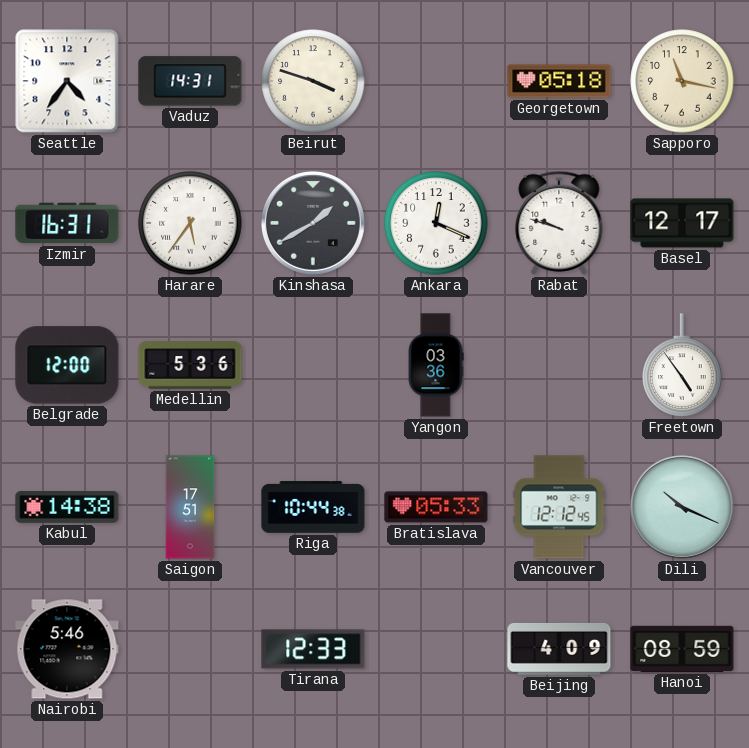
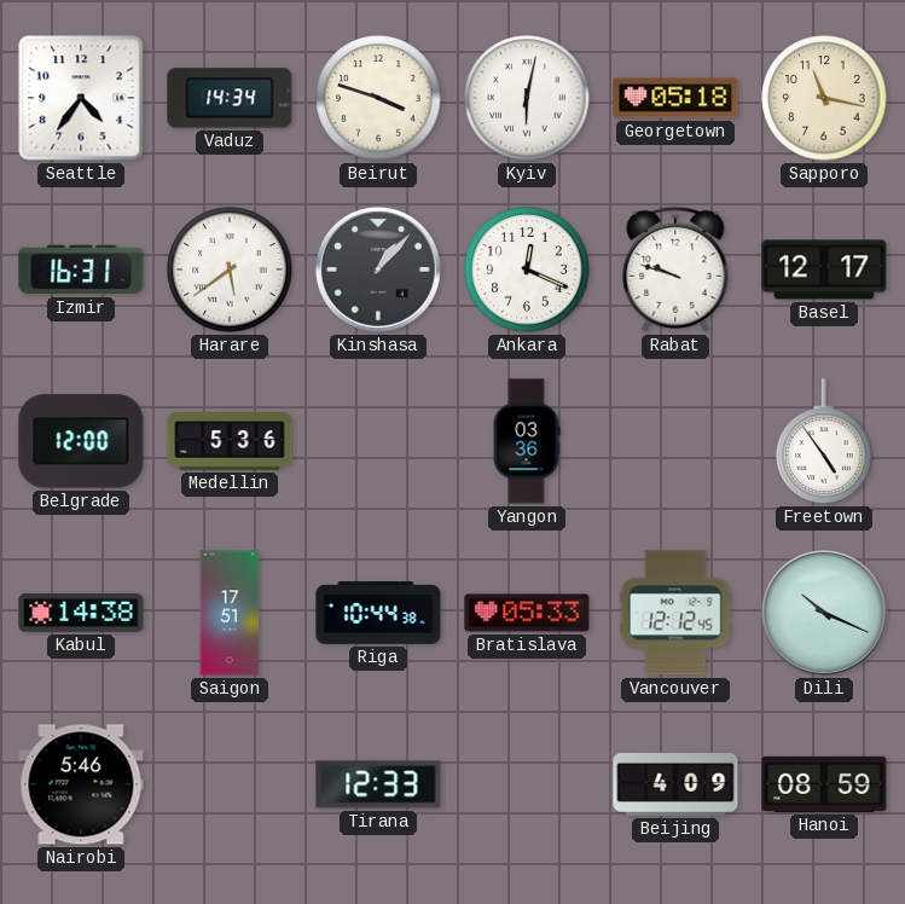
Vaduz: 14:31 -> 14:34
Kyiv: none -> 6:02
Harare: 5:36 -> 5:39
Kinshasa: 1:40 -> 1:07
